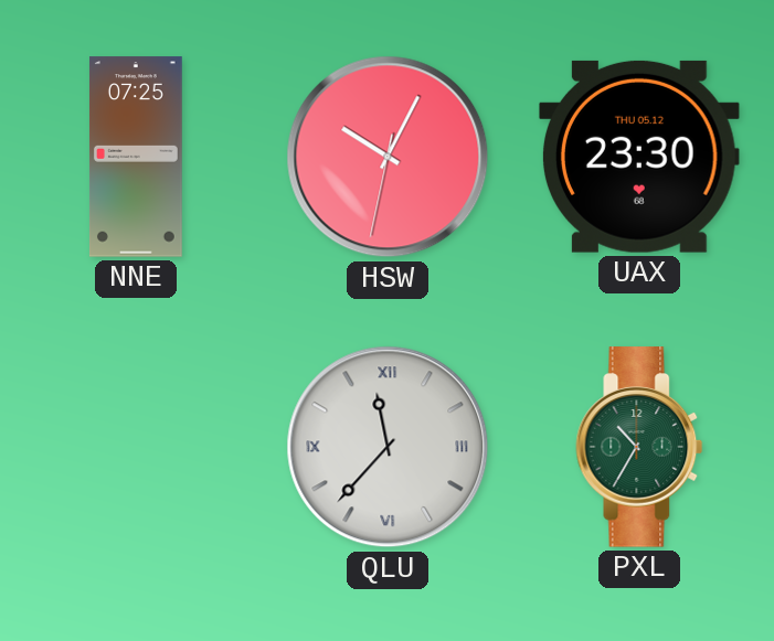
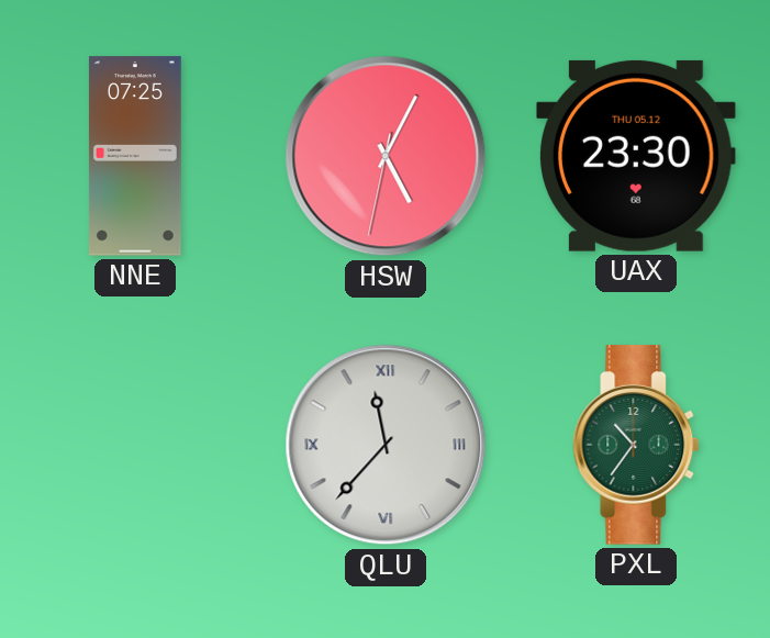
HSW: 10:04 -> 5:04
PXL: 10:35 -> 10:36
